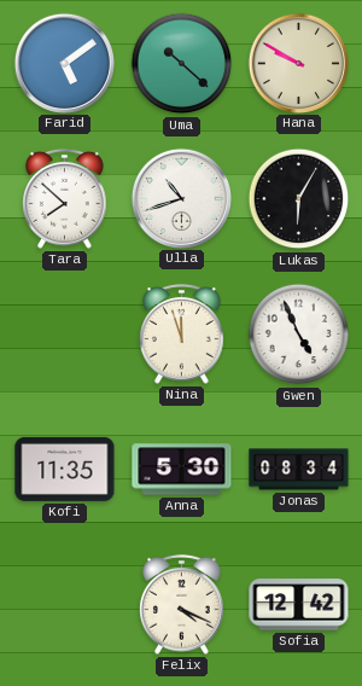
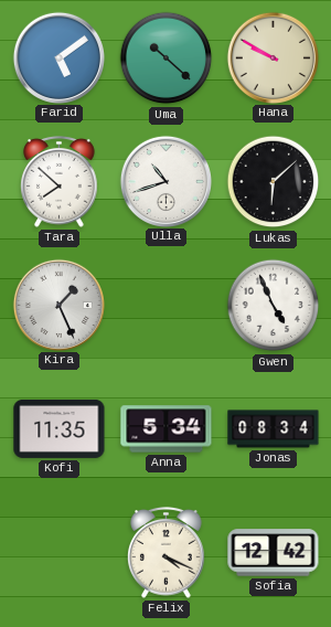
Lukas: 6:05 -> 6:08
Kira: none -> 1:26
Nina: 11:57 -> none
Anna: 5:30 -> 5:34
